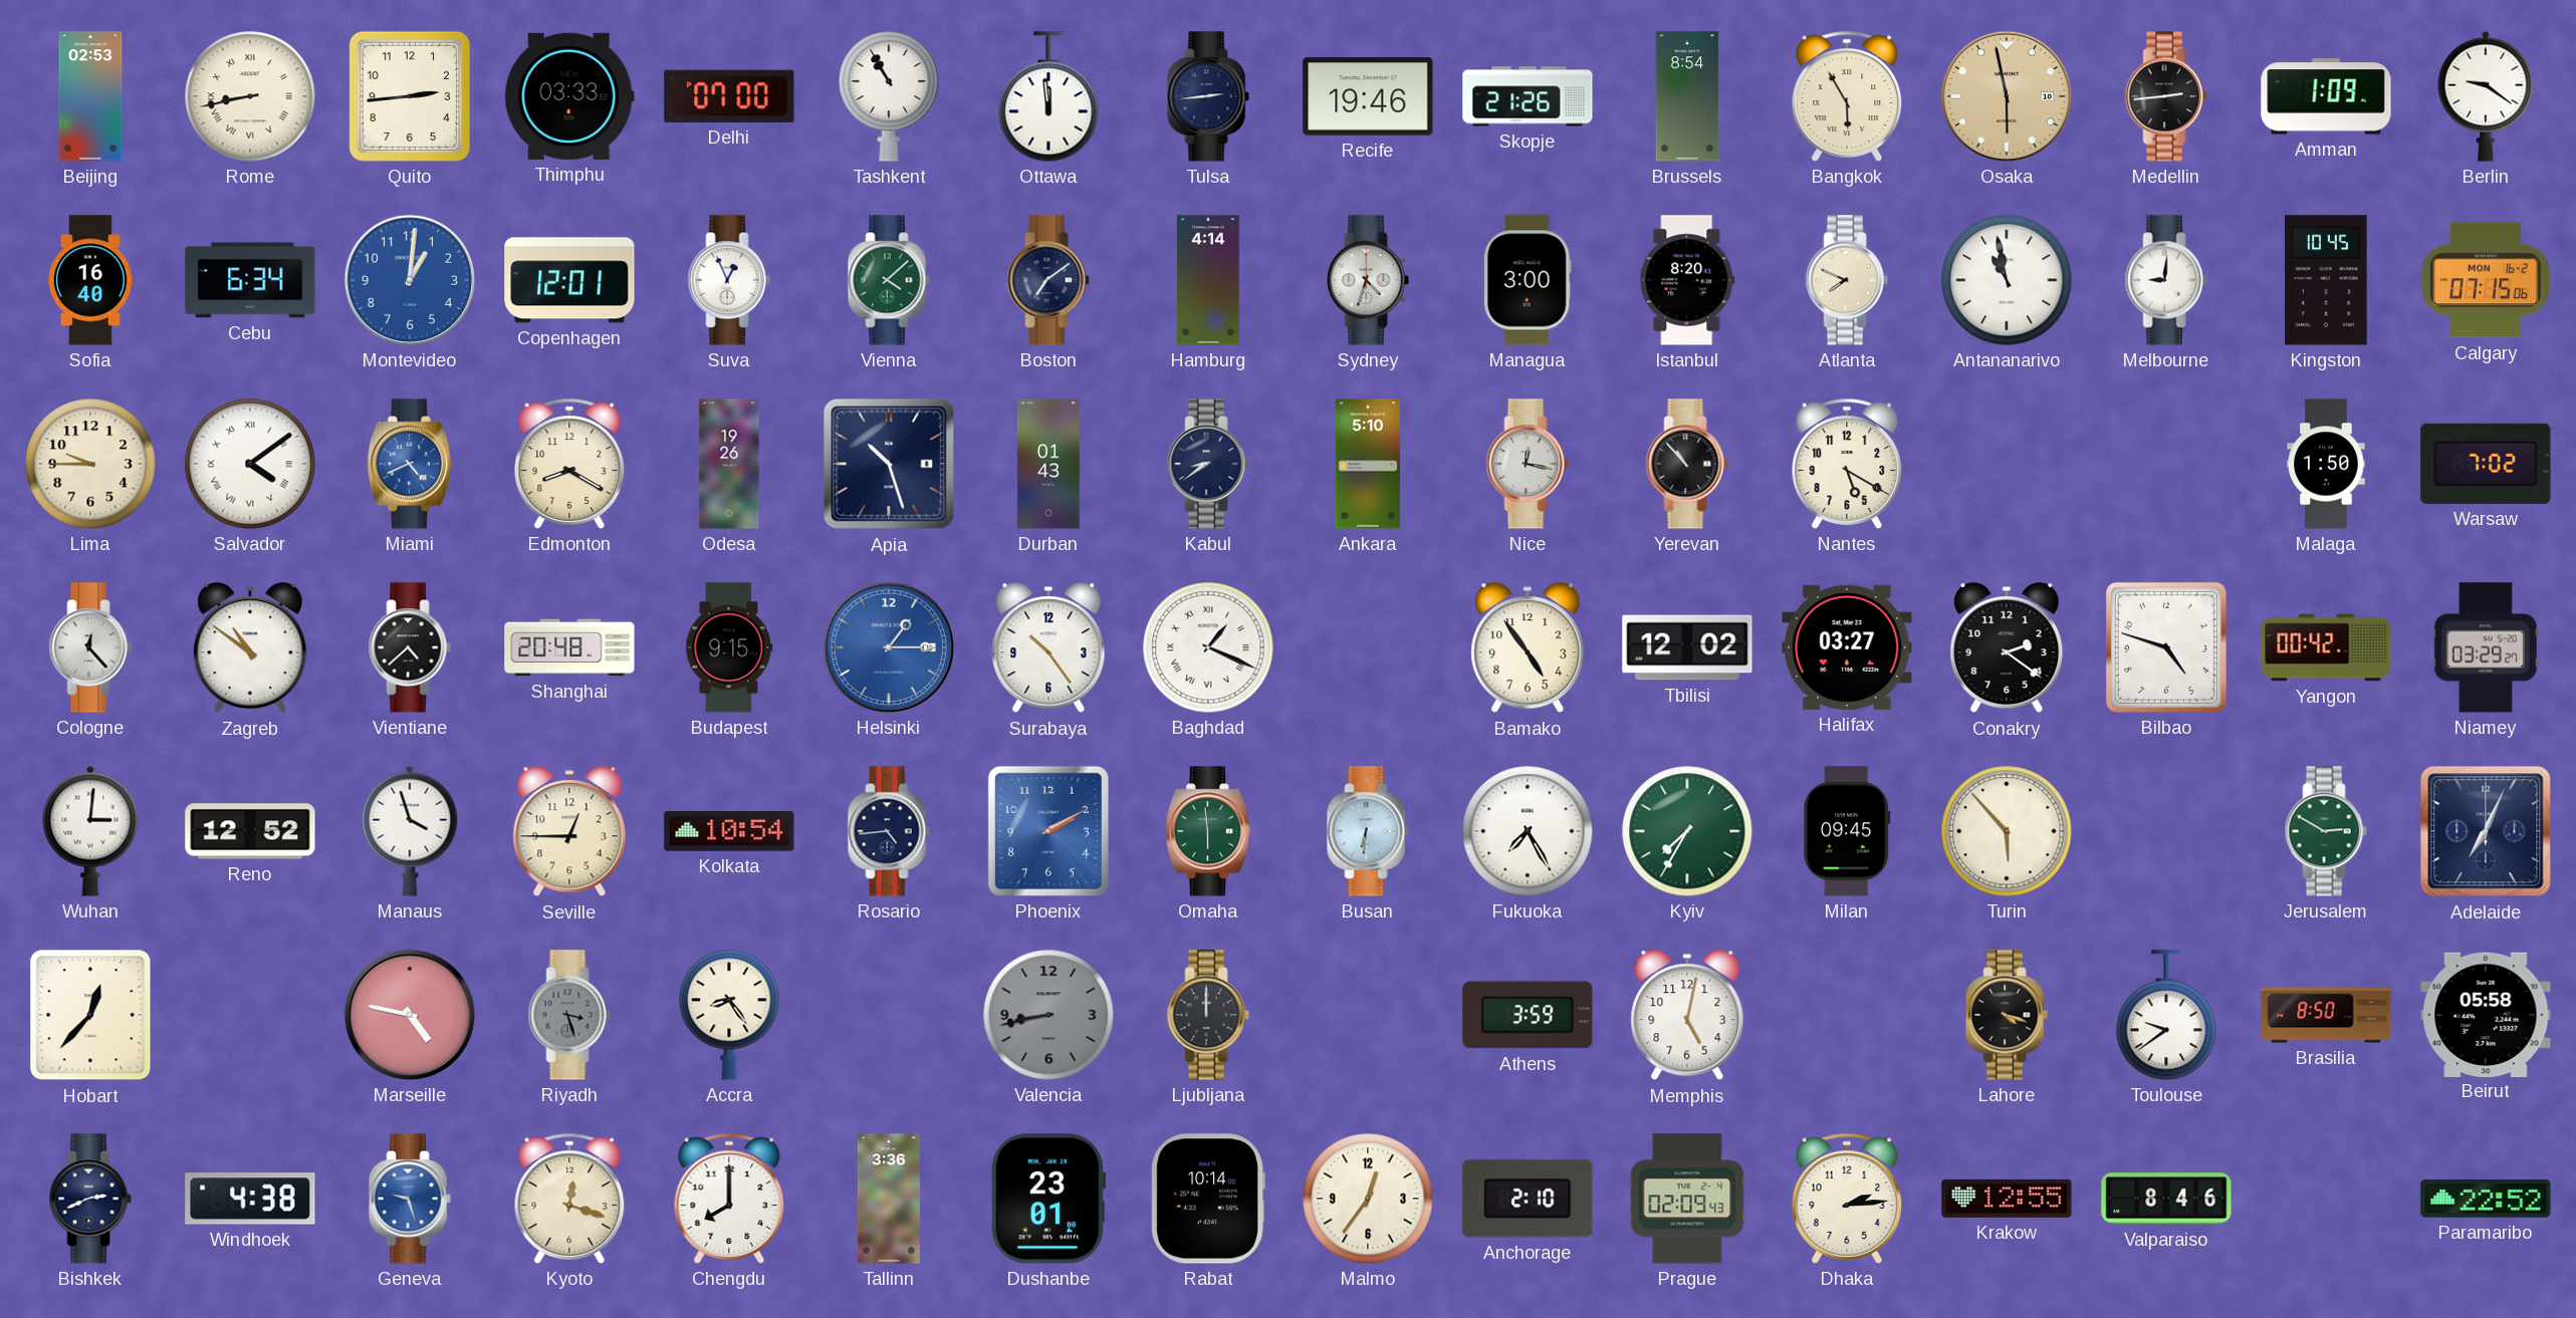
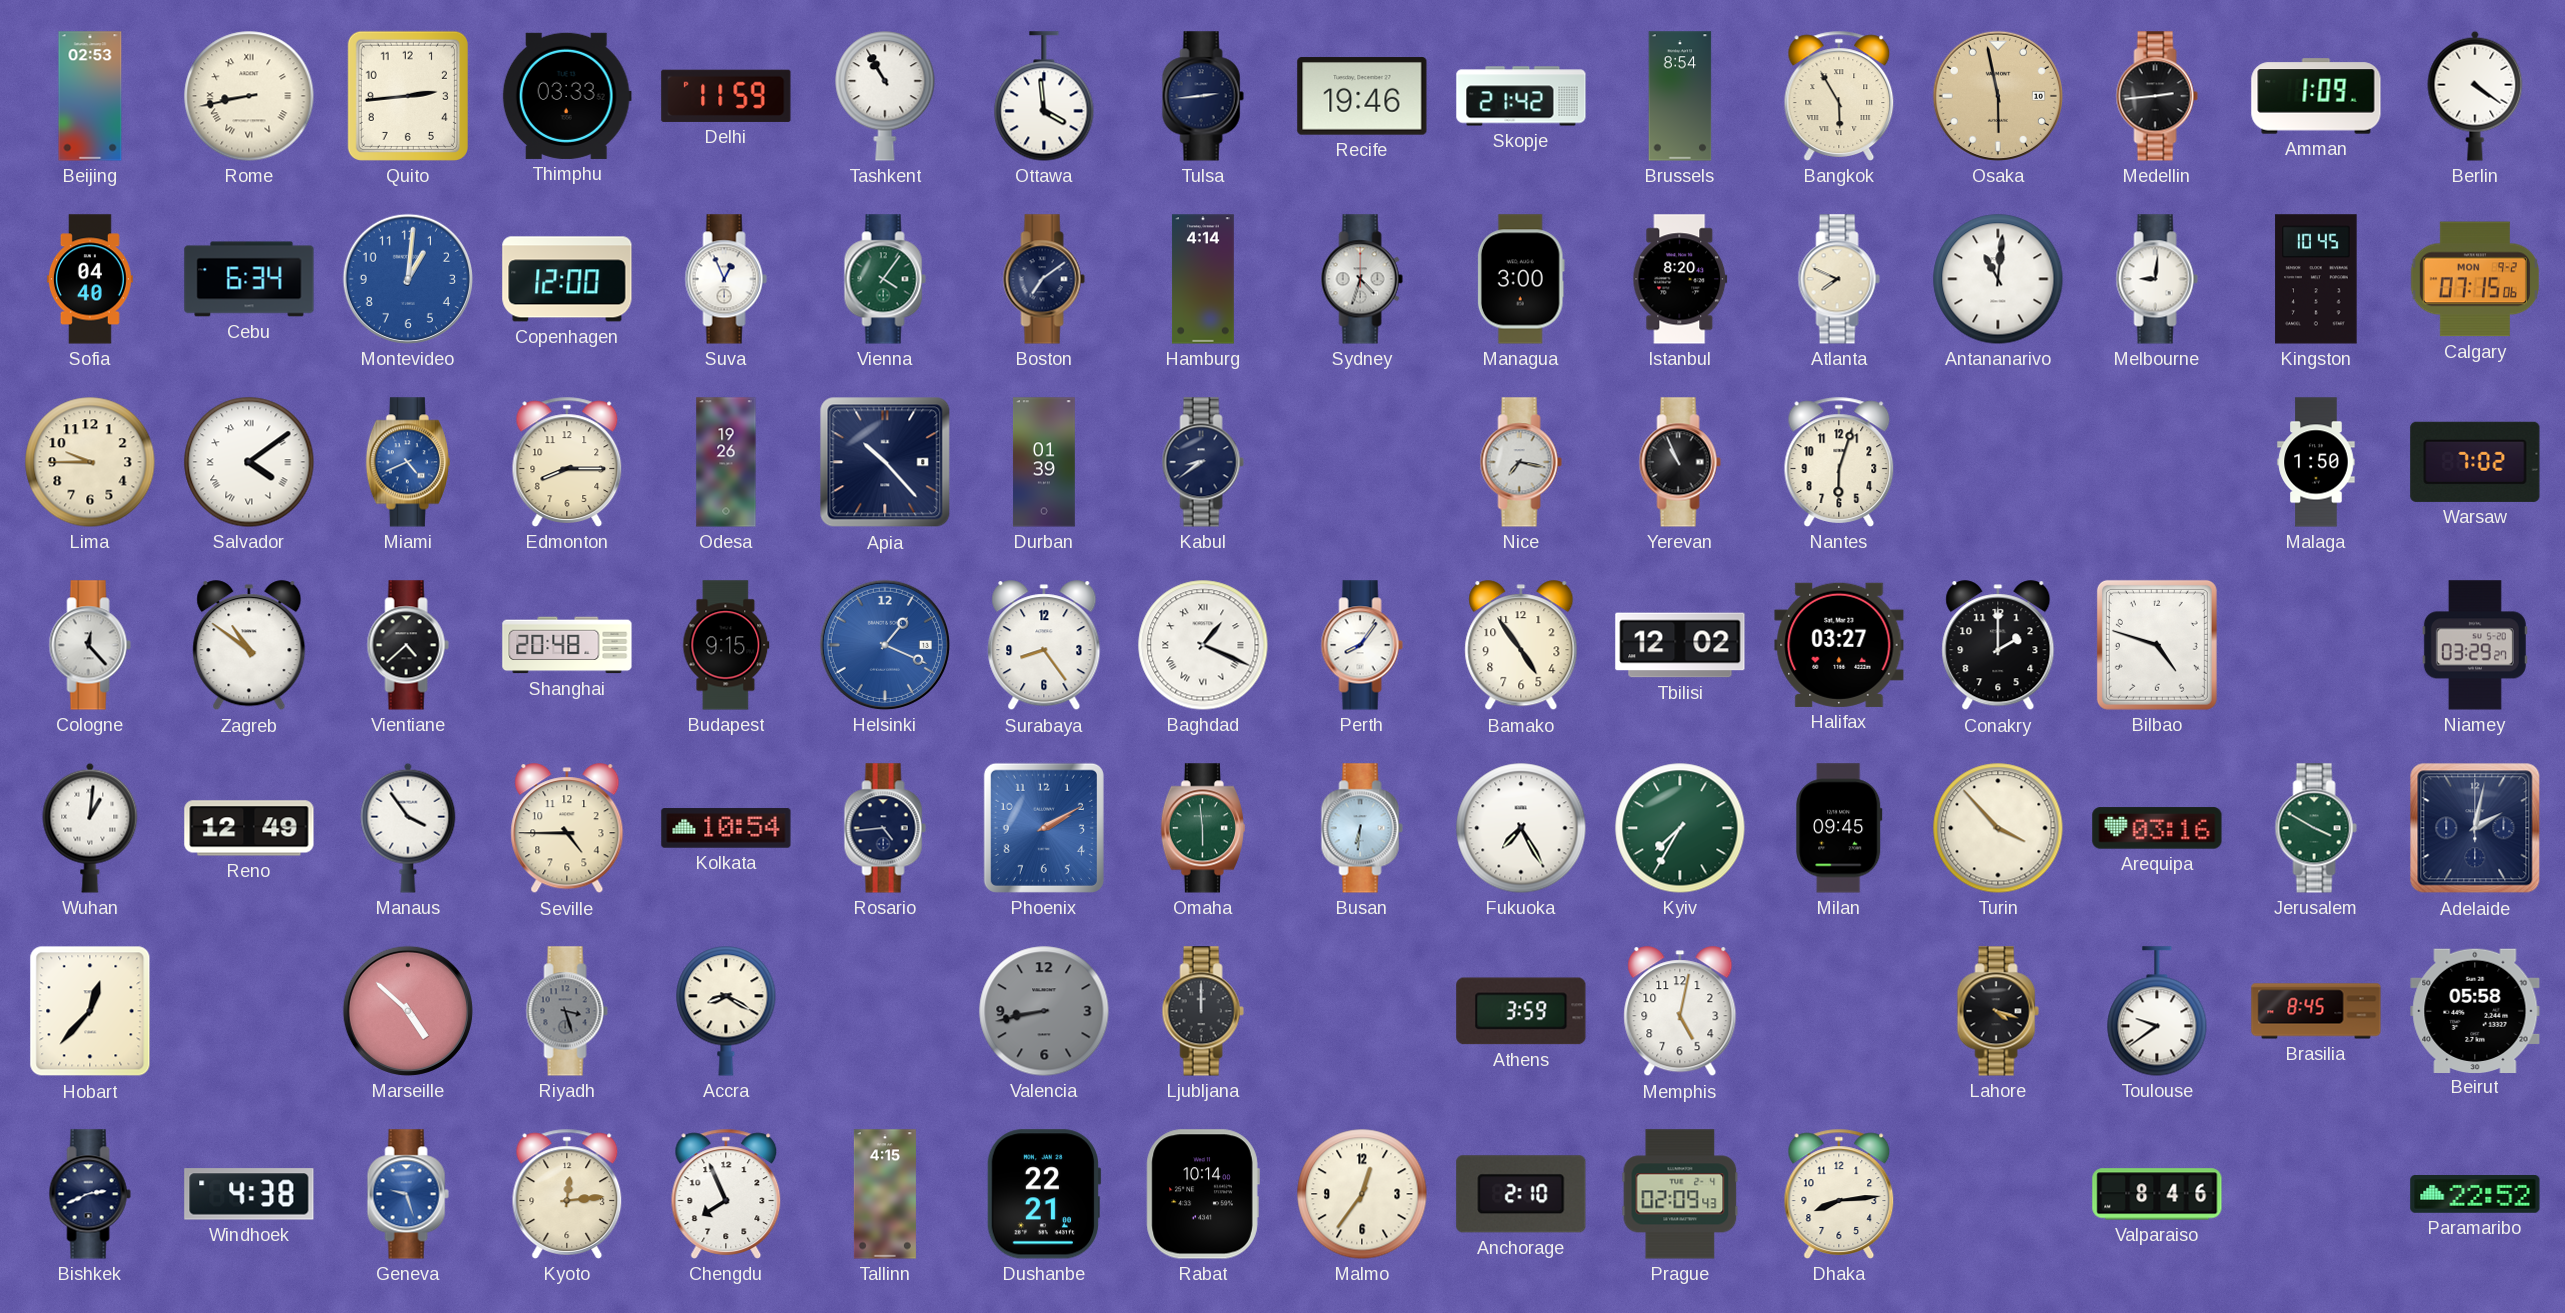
Delhi: 07:00 -> 11:59
Ottawa: 11:59 -> 3:59
Skopje: 21:26 -> 21:42
Berlin: 9:21 -> 4:21
Sofia: 16:40 -> 04:40
Copenhagen: 12:01 -> 12:00
Vienna: 4:08 -> 4:06
Antananarivo: 10:58 -> 11:01
Calgary date: MON 16-2 -> MON 9-2
Edmonton: 8:20 -> 8:15
Apia: 10:27 -> 10:23
Durban: 01:43 -> 01:39
Ankara: 5:10 -> none
Nice: 12:17 -> 7:17
Yerevan: 10:53 -> 10:56
Nantes: 5:20 -> 6:03
Helsinki: 1:15 -> 1:19
Surabaya: 10:24 -> 8:24
Perth: none -> 8:06
Conakry: 2:21 -> 2:00
Yangon: 00:42 -> none
Wuhan: 3:01 -> 1:01
Reno: 12:52 -> 12:49
Manaus: 3:57 -> 3:54
Seville: 12:45 -> 4:45
Turin: 5:53 -> 3:53
Arequipa: none -> 03:16
Jerusalem: 2:50 -> 3:50
Adelaide: 7:04 -> 2:02
Marseille: 4:47 -> 4:52
Accra: 8:24 -> 8:20
Brasilia: 8:50 -> 8:45
Kyoto: 12:18 -> 12:14
Chengdu: 8:00 -> 7:56
Tallinn: 3:36 -> 4:15
Dushanbe: 23:01 -> 22:21
Dhaka: 2:14 -> 8:14
Krakow: 12:55 -> none
